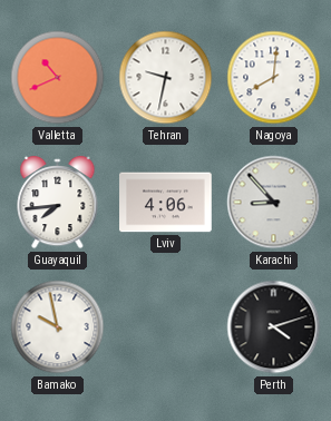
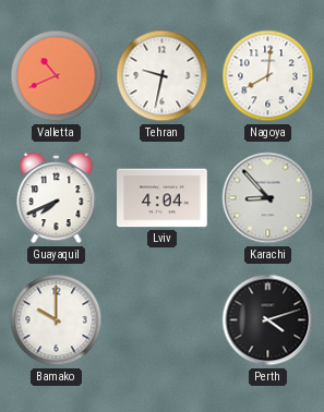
Guayaquil: 7:44 -> 7:41
Lviv: 4:06 -> 4:04
Bamako: 9:58 -> 10:00
